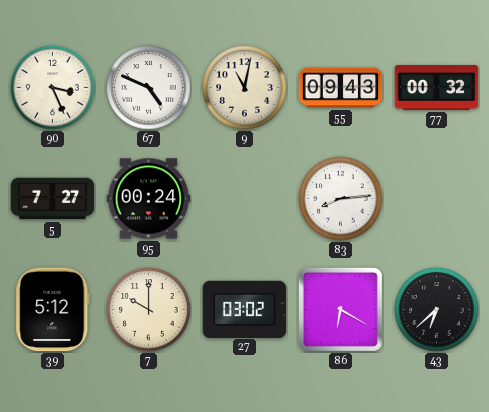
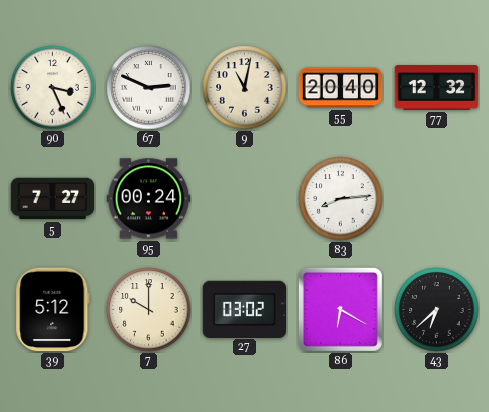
67: 4:49 -> 2:49
55: 09:43 -> 20:40
77: 00:32 -> 12:32
